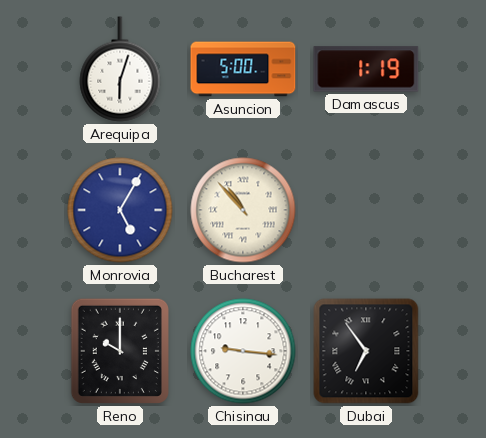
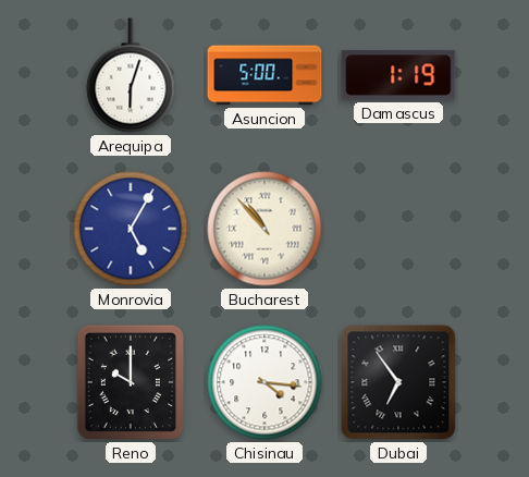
Chisinau: 9:16 -> 4:16
